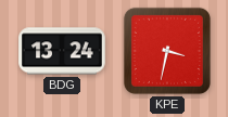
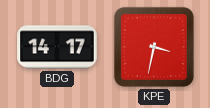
BDG: 13:24 -> 14:17
